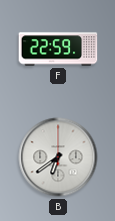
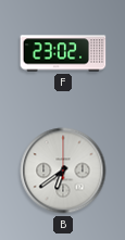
F: 22:59 -> 23:02
